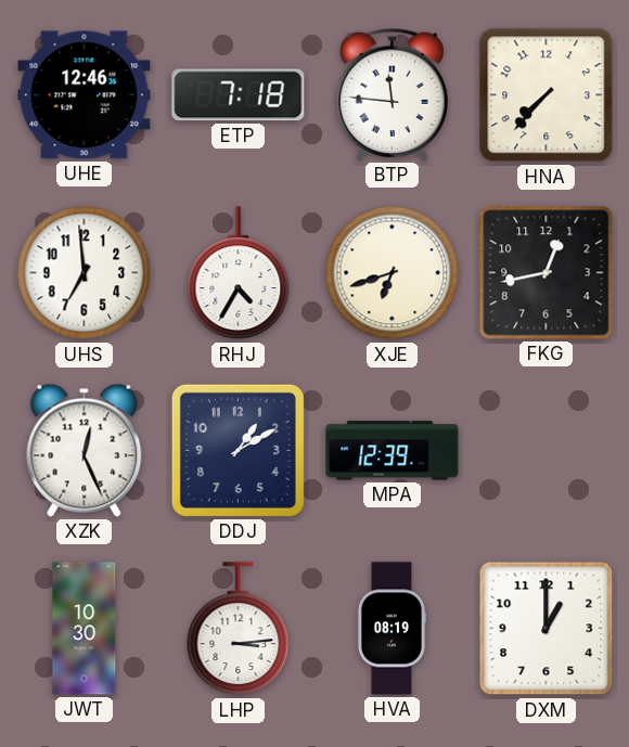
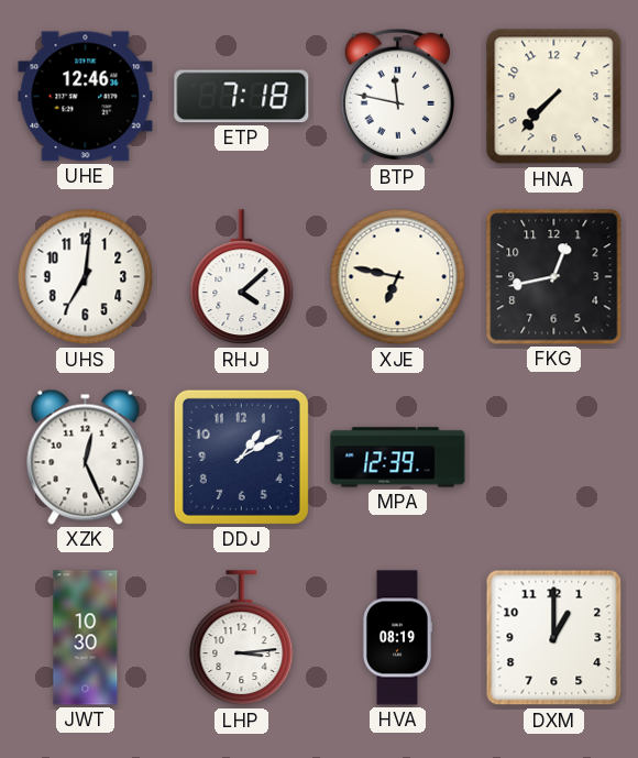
BTP: 11:46 -> 11:47
UHS: 6:59 -> 7:01
RHJ: 4:35 -> 4:08
XJE: 6:42 -> 6:47
